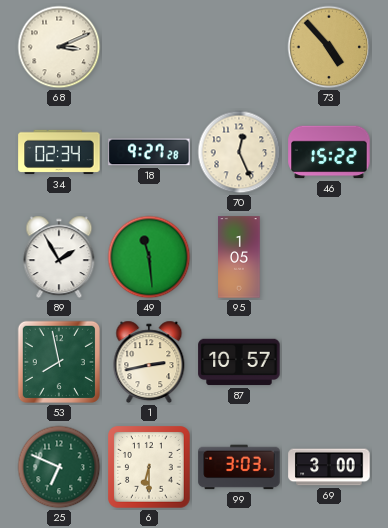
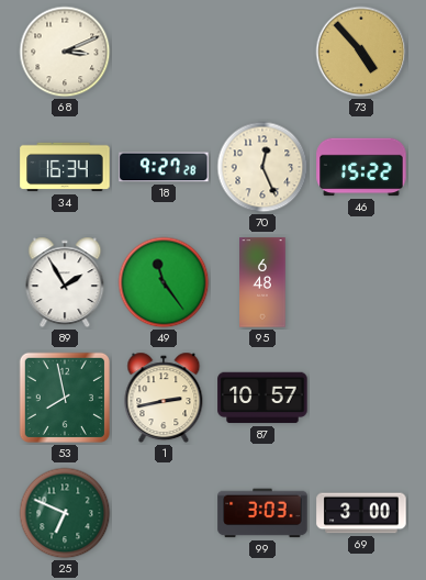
34: 02:34 -> 16:34
49: 11:29 -> 11:24
95: 1:05 -> 6:48
6: 6:30 -> none
